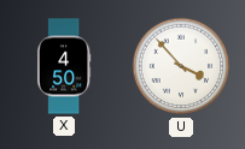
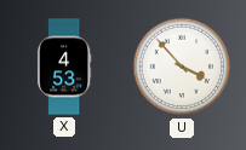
X: 4:50 -> 4:53
